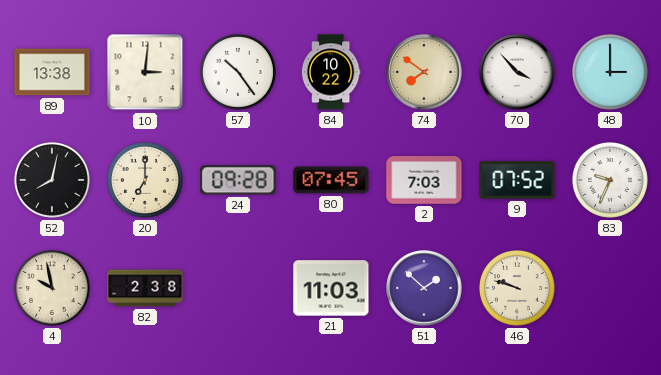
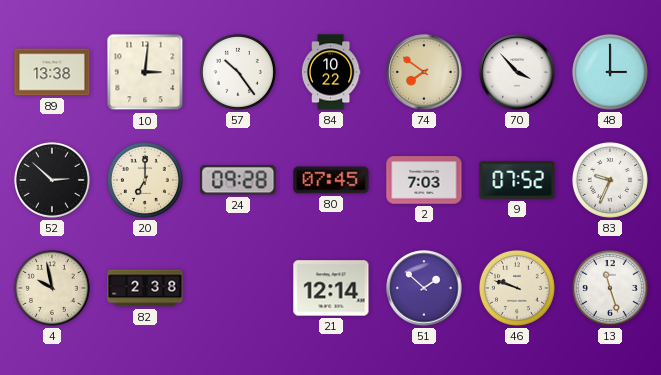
52: 8:02 -> 2:52
21: 11:03 -> 12:14
13: none -> 11:27
